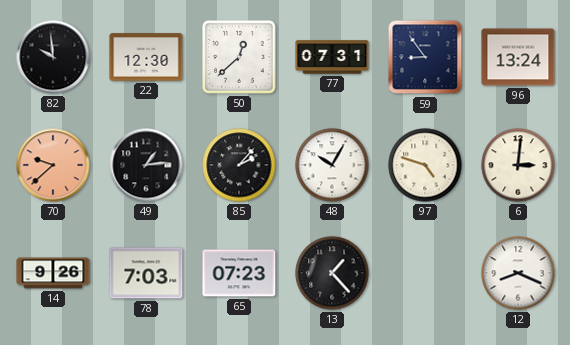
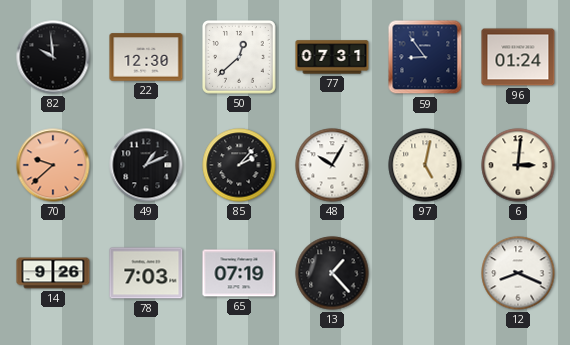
96: 13:24 -> 01:24
49: 1:14 -> 1:11
97: 4:48 -> 5:02
65: 07:23 -> 07:19
